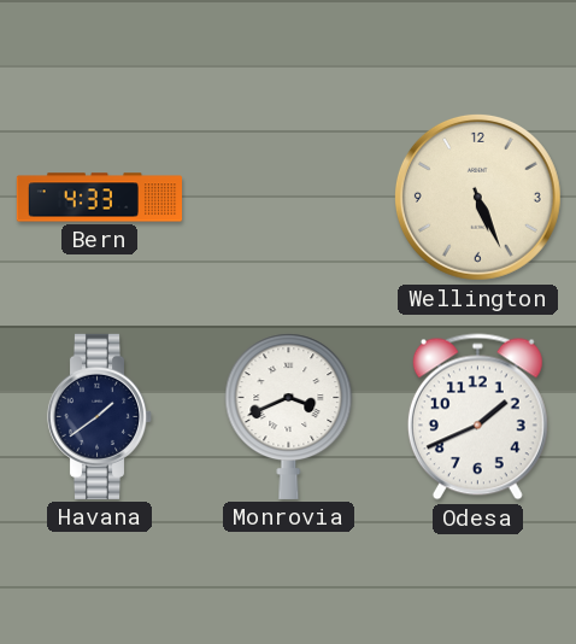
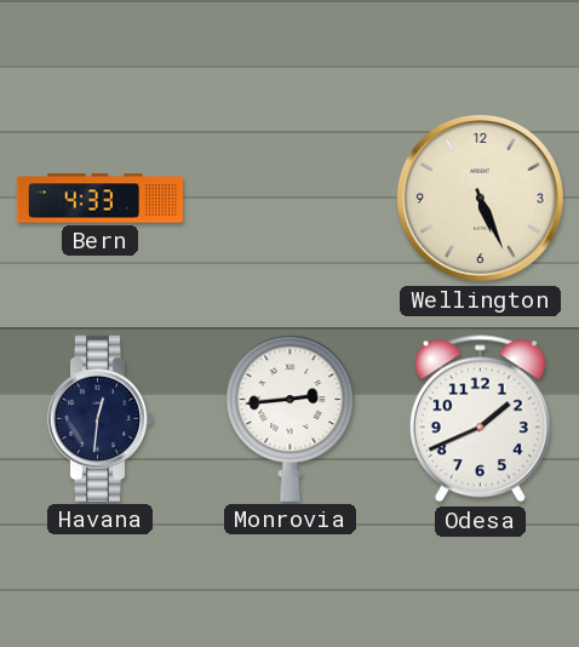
Havana: 1:39 -> 12:31
Monrovia: 3:41 -> 2:44
